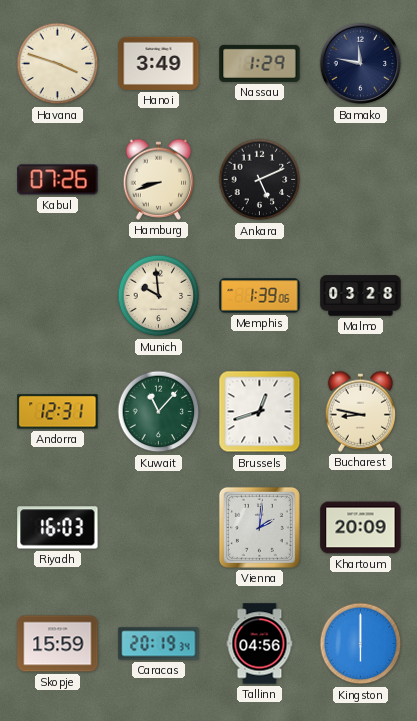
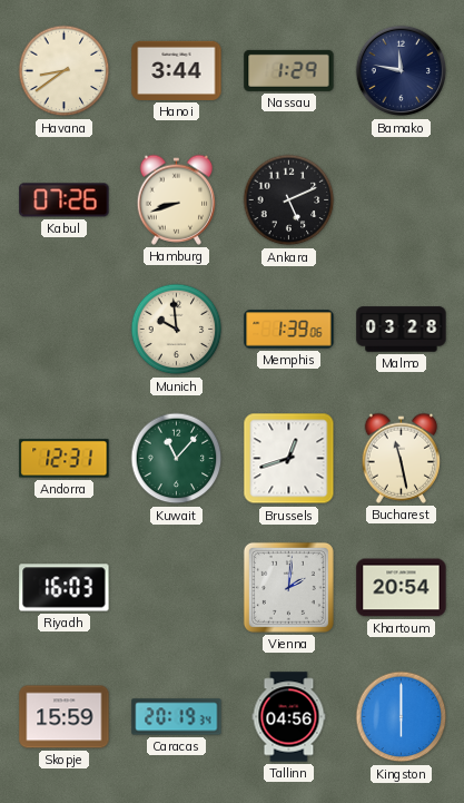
Havana: 3:48 -> 8:39
Hanoi: 3:49 -> 3:44
Bucharest: 8:47 -> 11:28
Khartoum: 20:09 -> 20:54
